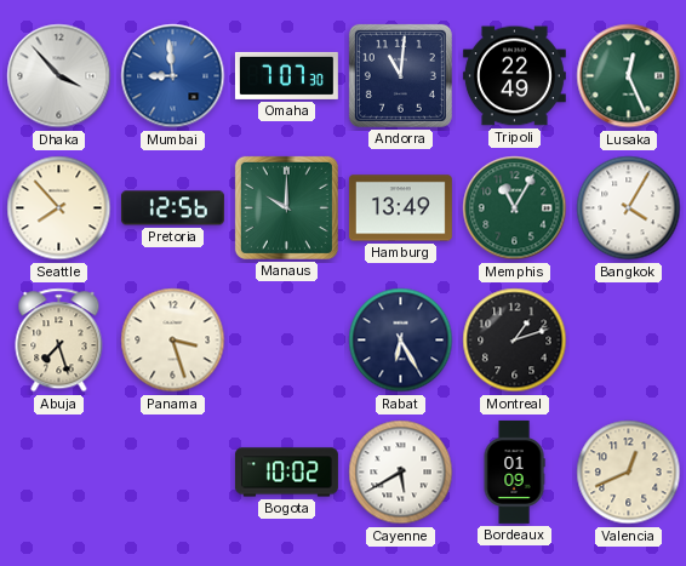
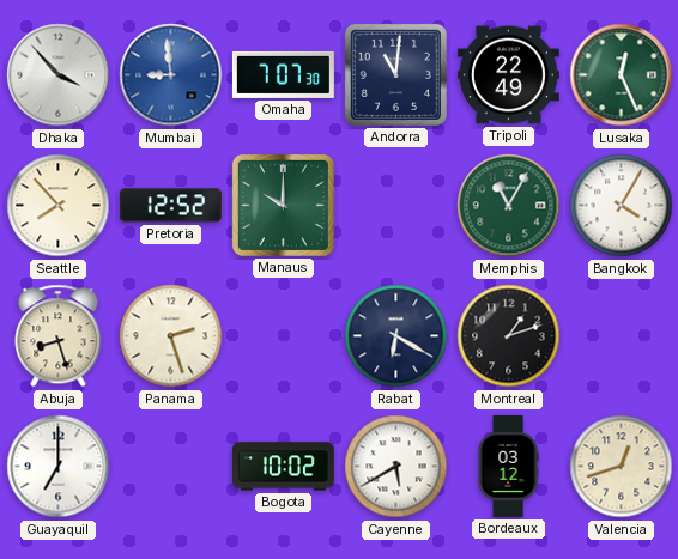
Pretoria: 12:56 -> 12:52
Hamburg: 13:49 -> none
Abuja: 7:27 -> 8:27
Panama: 3:27 -> 2:27
Rabat: 6:25 -> 6:20
Guayaquil: none -> 7:00
Bordeaux: 01:09 -> 03:12
Valencia: 12:41 -> 12:42
